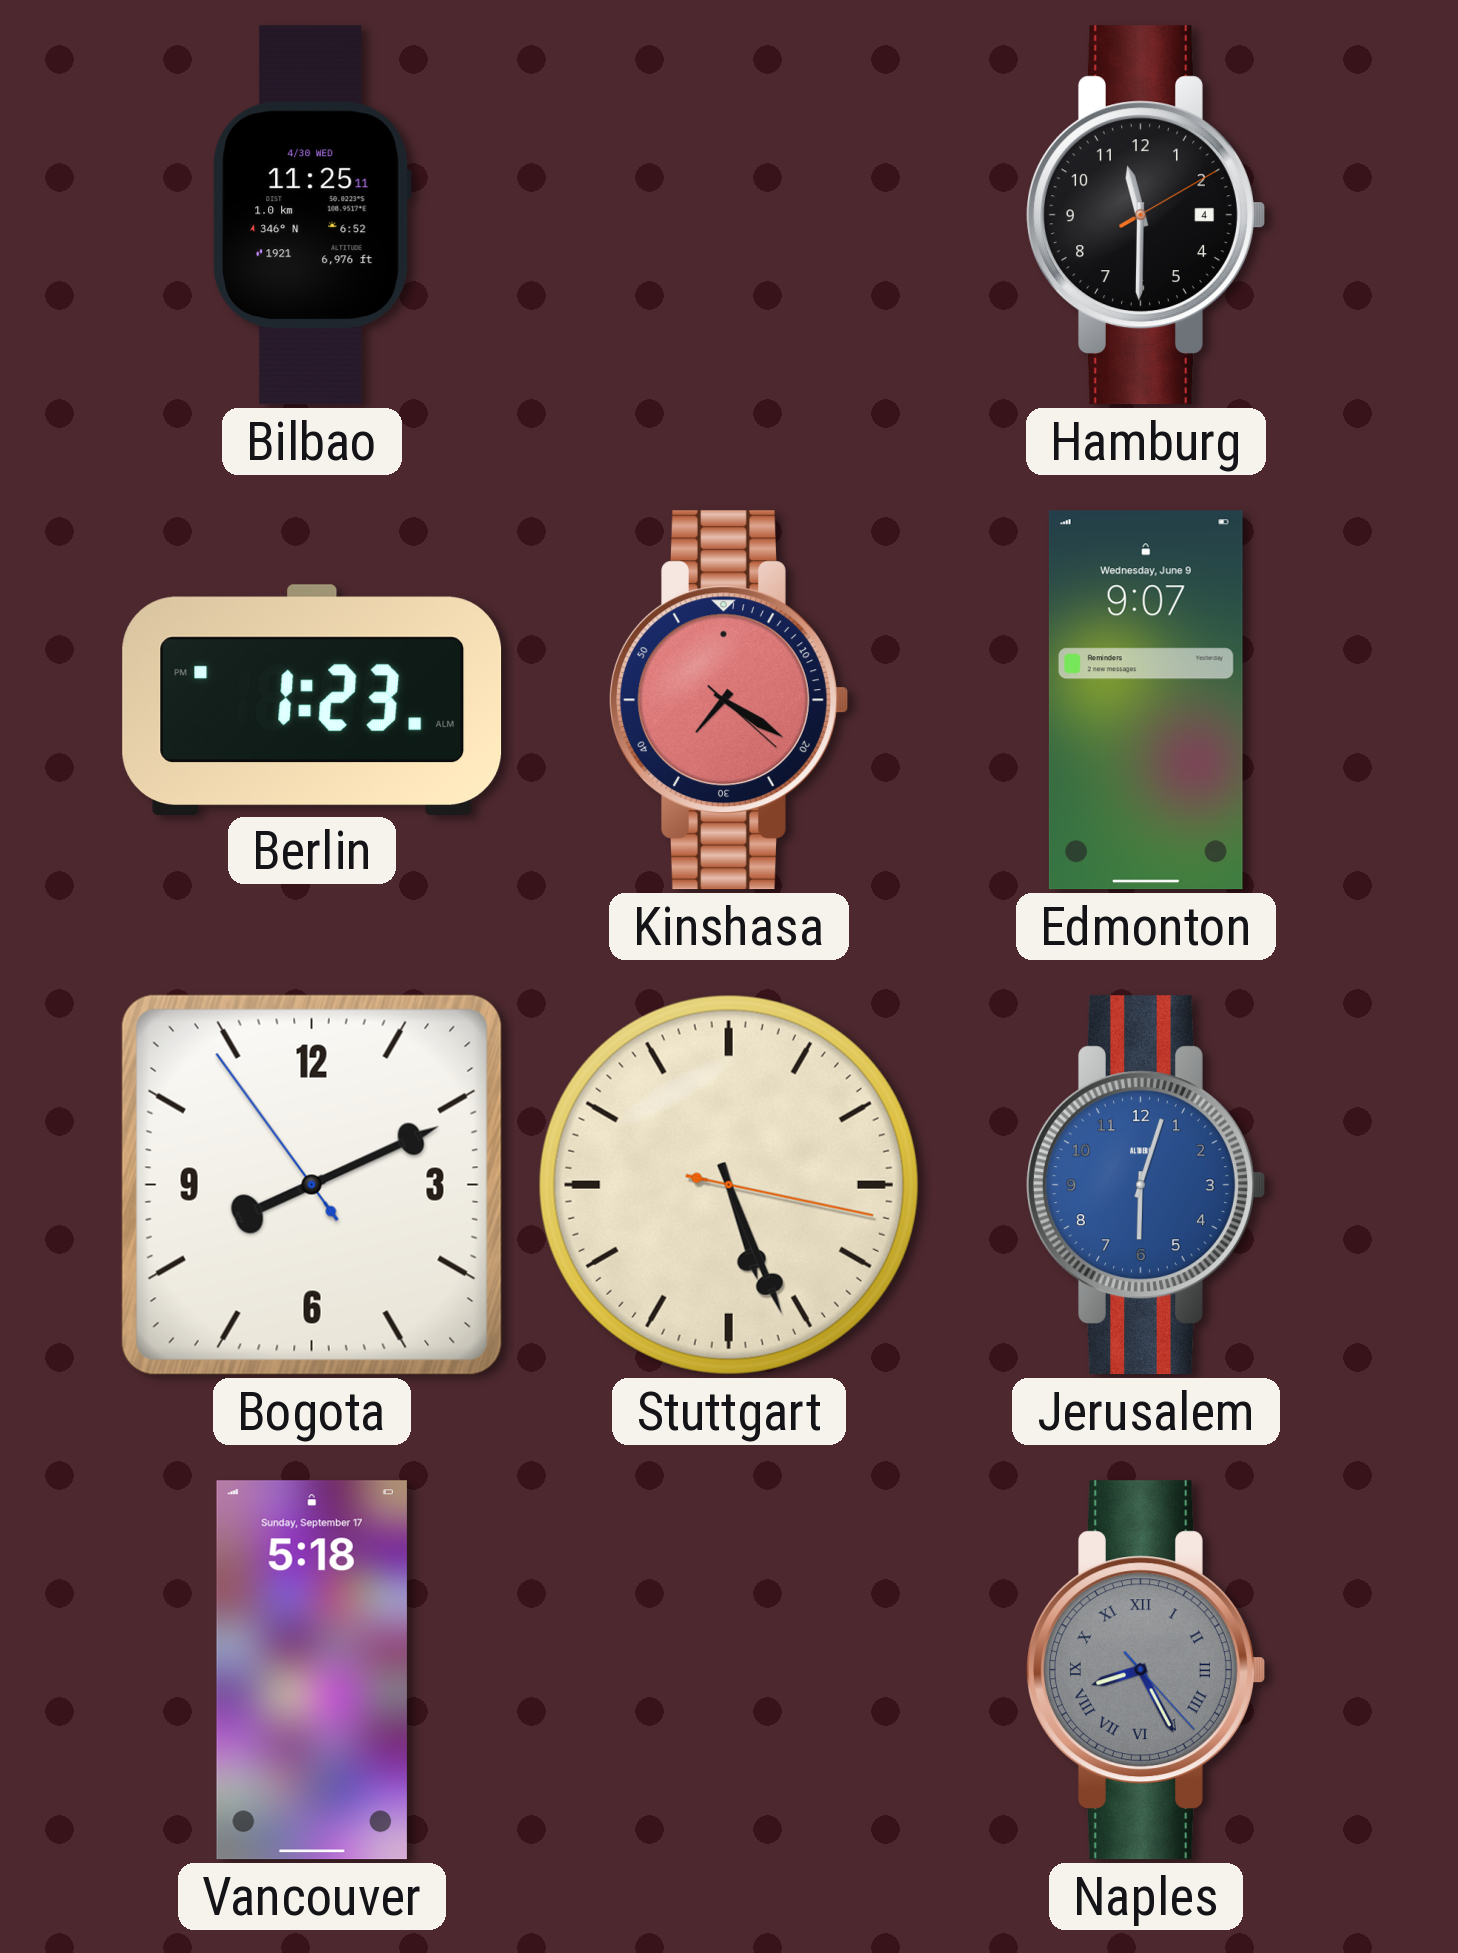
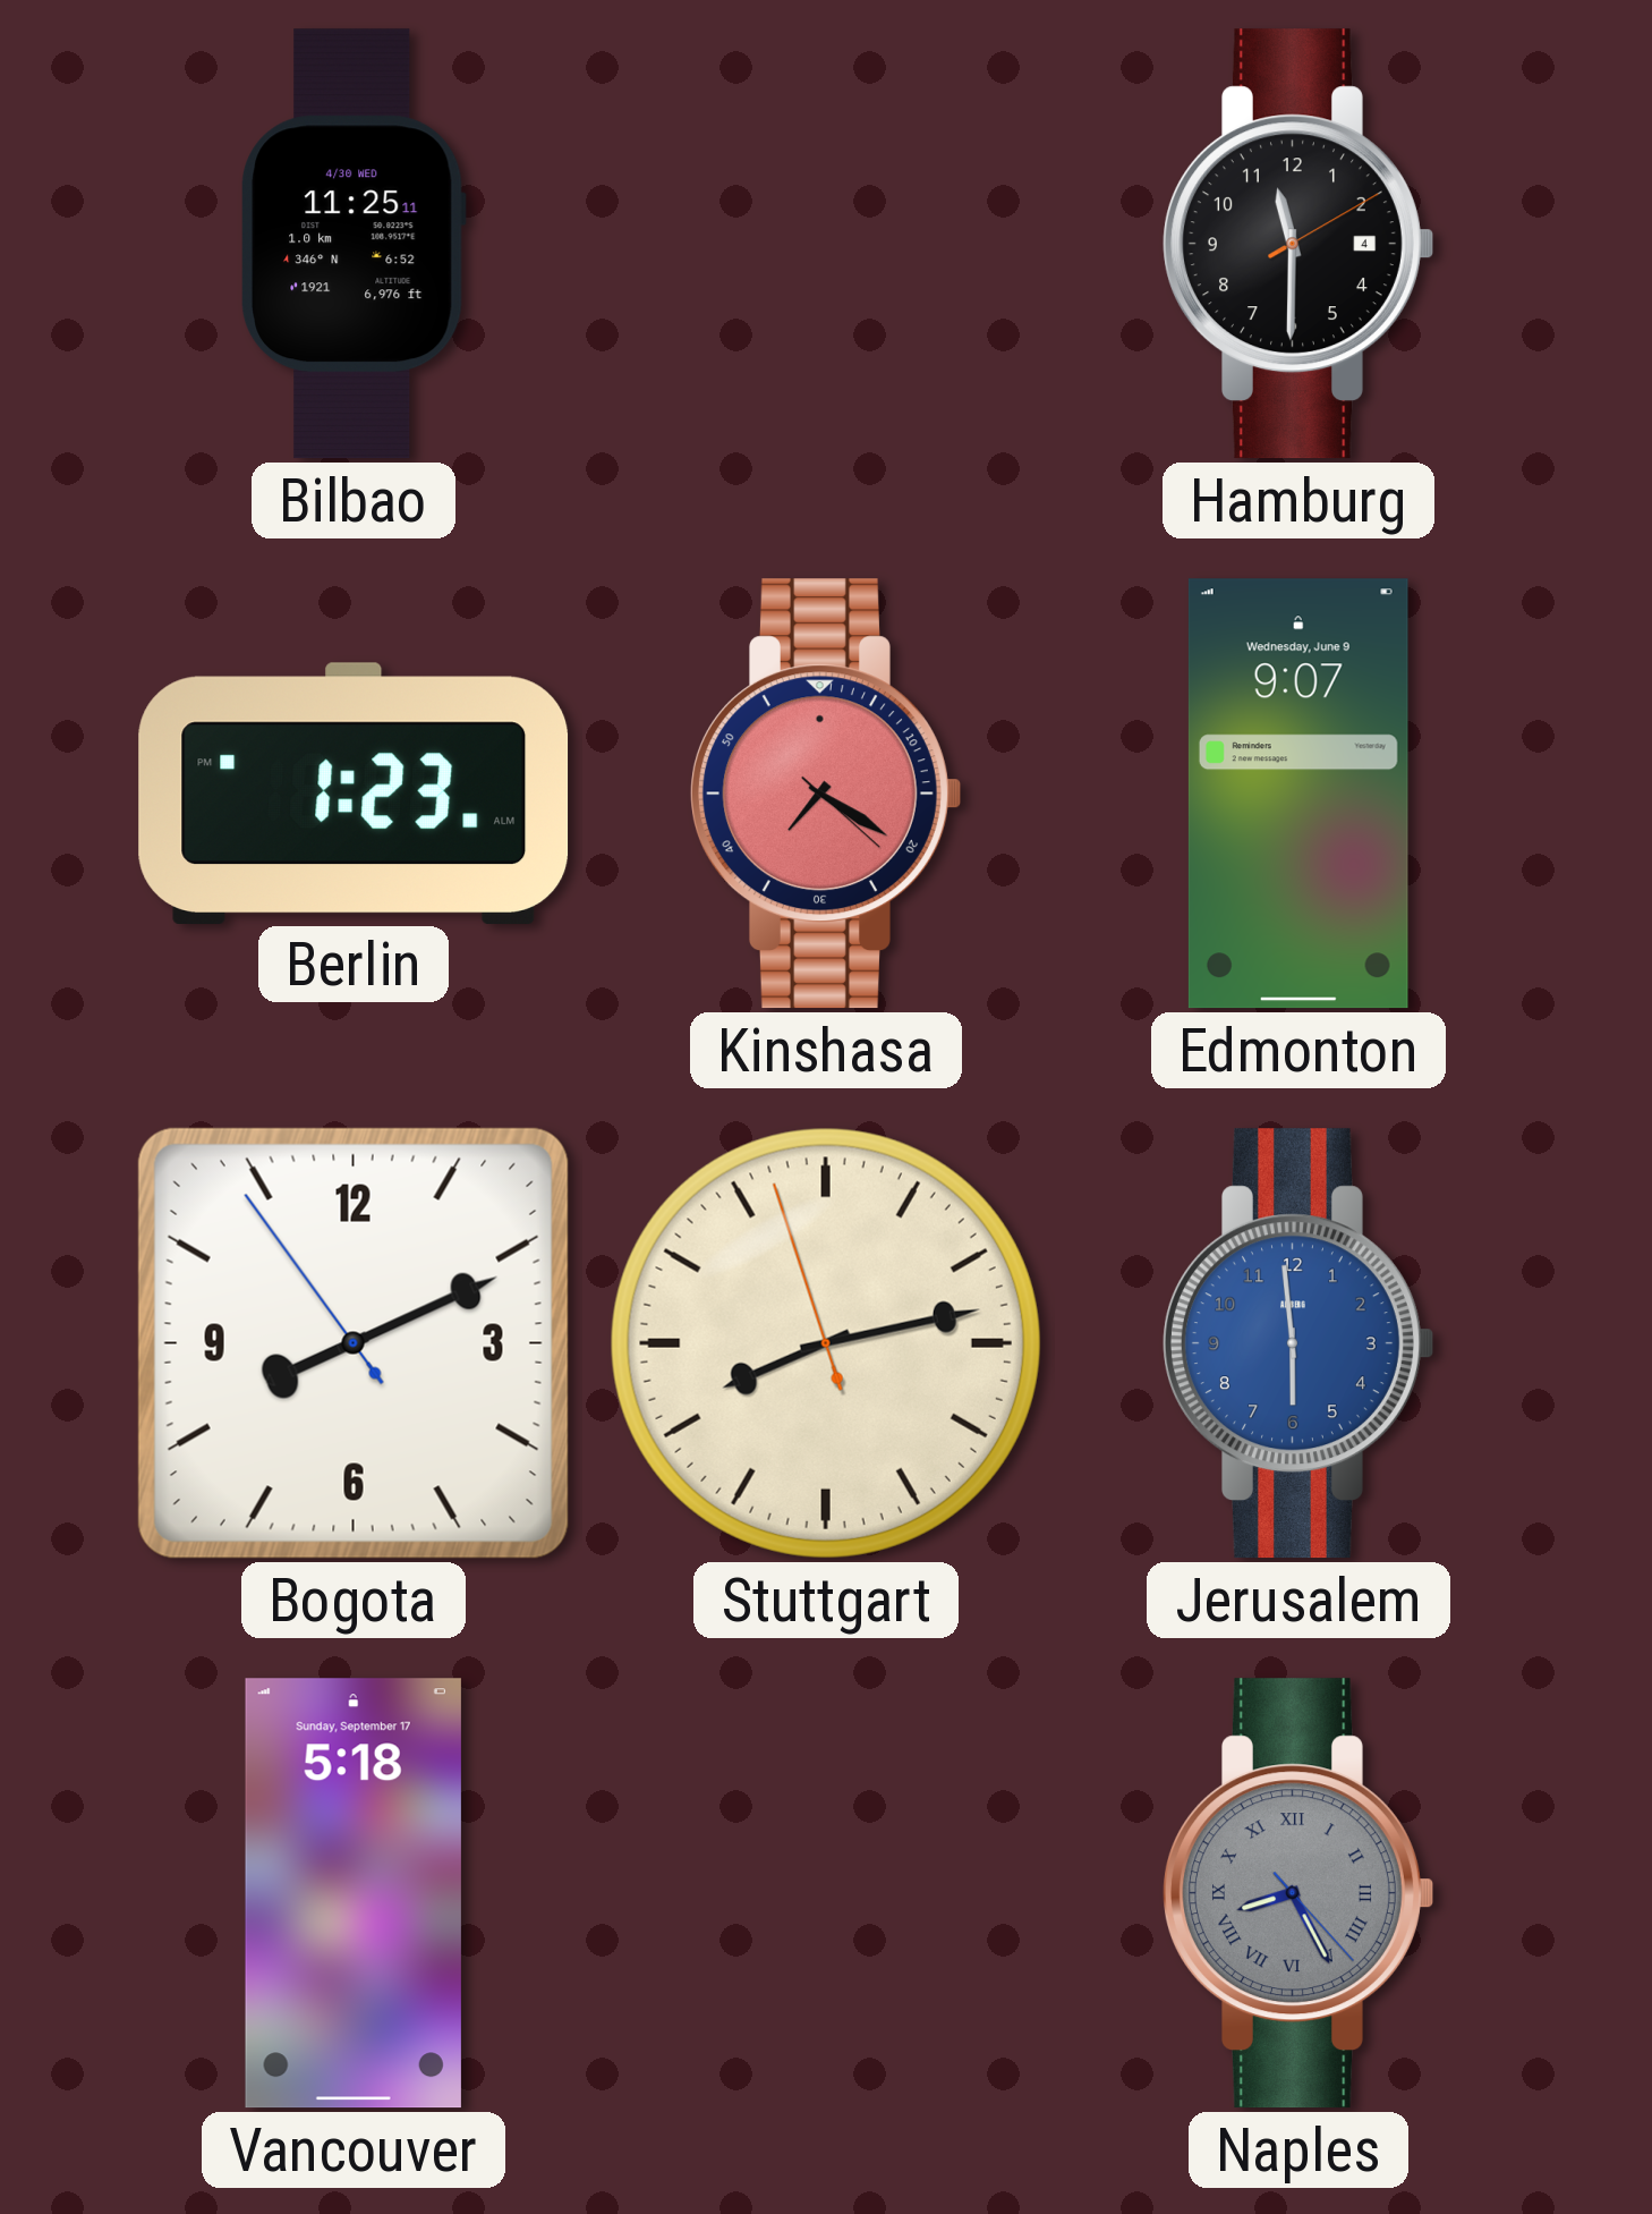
Stuttgart: 5:26 -> 8:12
Jerusalem: 6:03 -> 5:59
